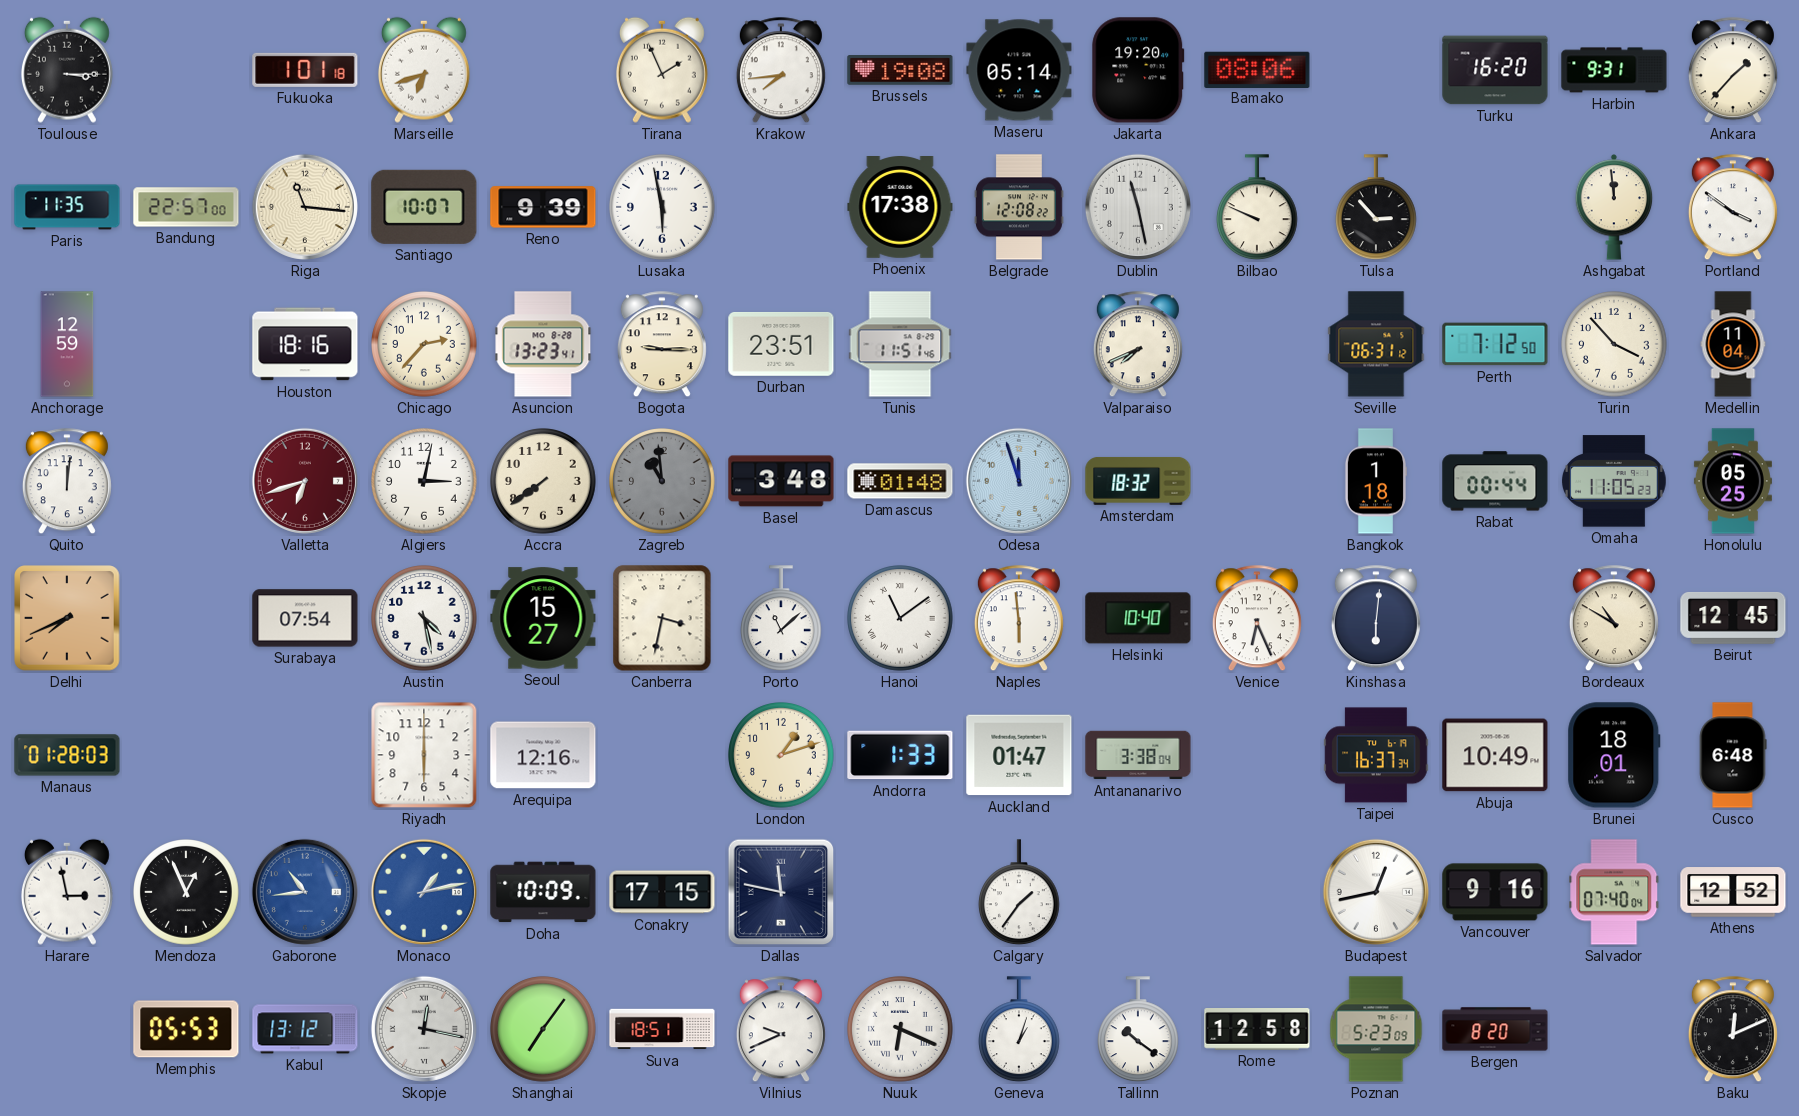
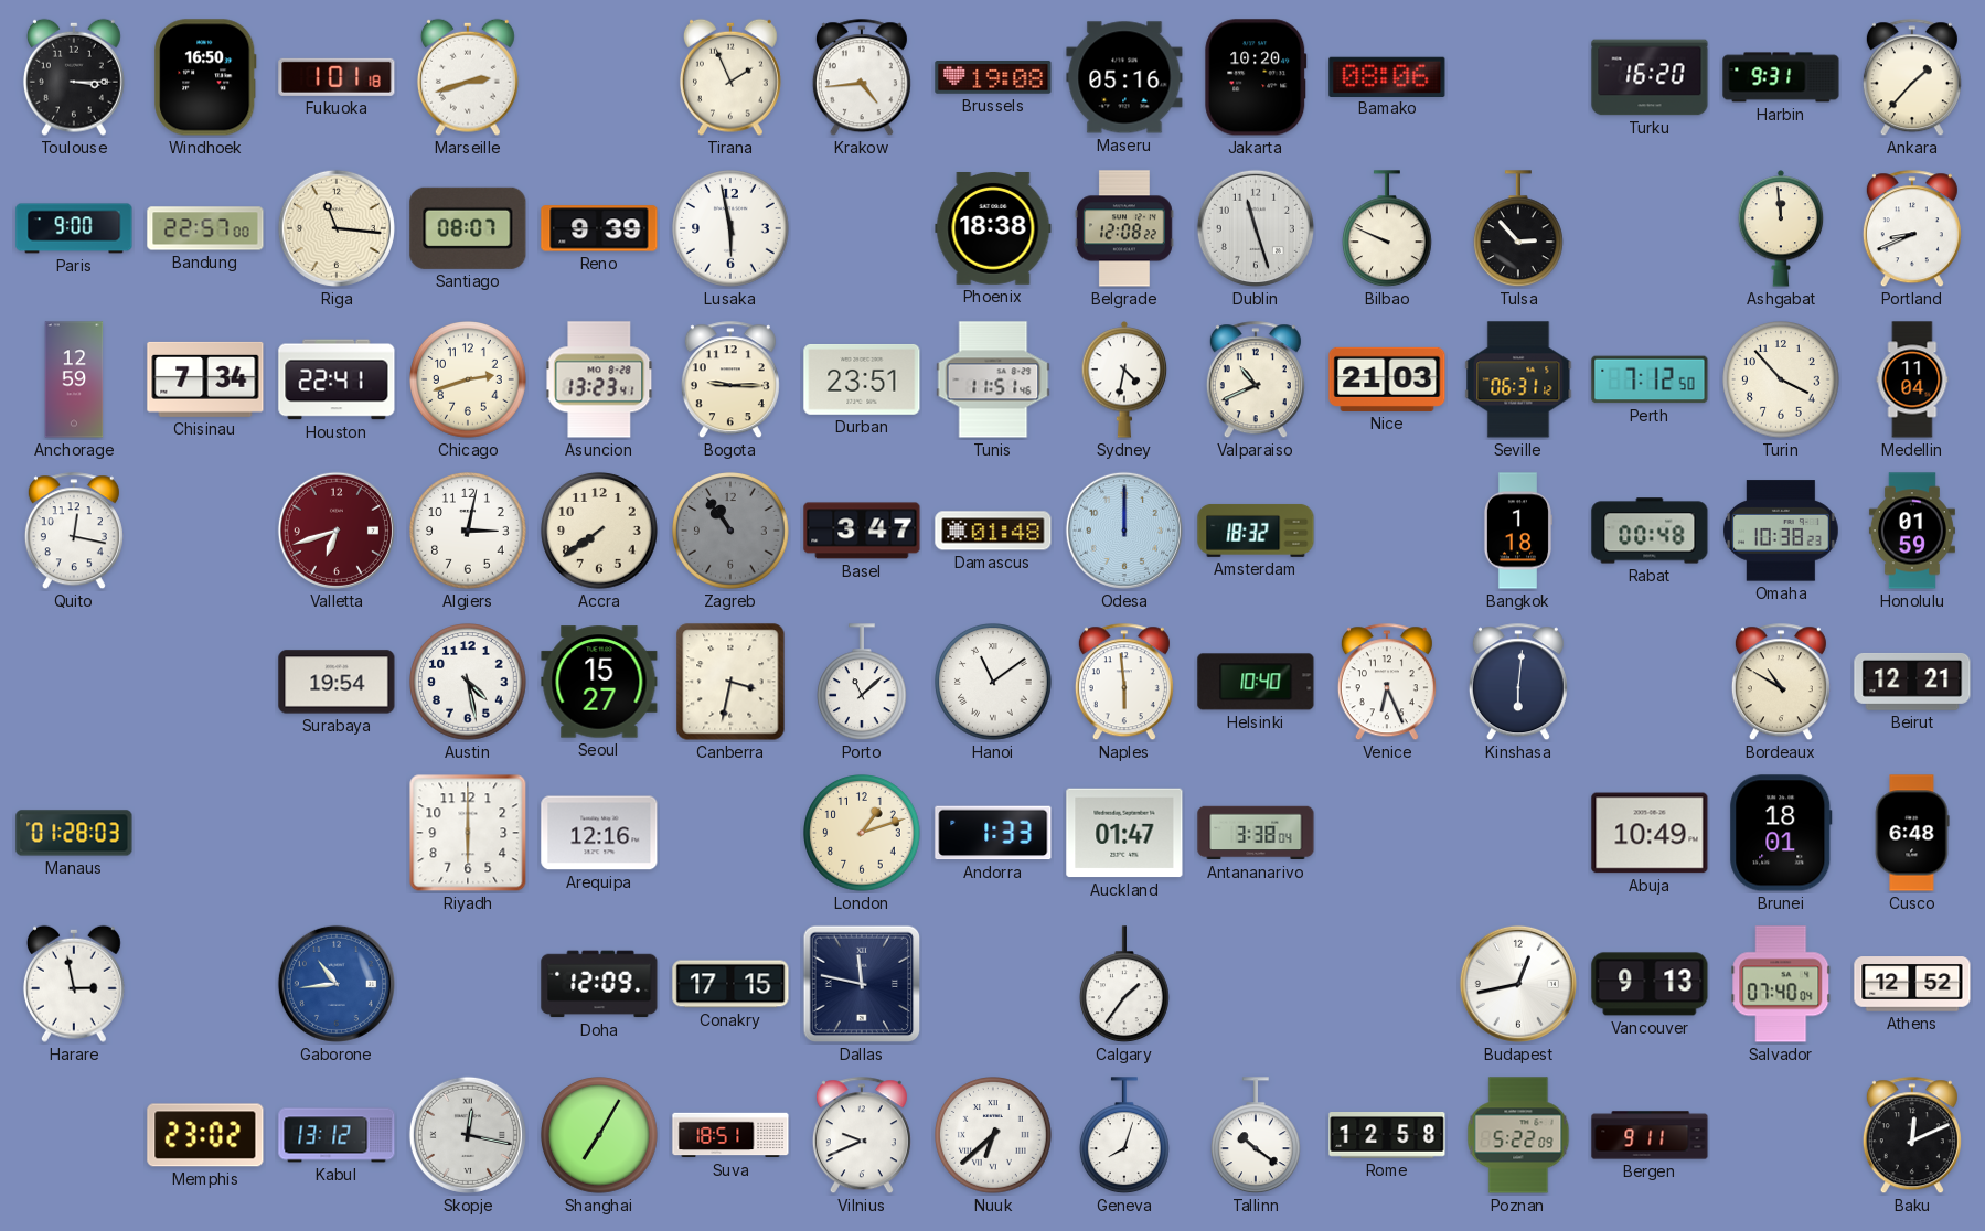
Windhoek: none -> 16:50
Marseille: 6:42 -> 2:42
Krakow: 7:44 -> 4:44
Maseru: 05:14 -> 05:16
Jakarta: 19:20 -> 10:20
Paris: 11:35 -> 9:00
Santiago: 10:07 -> 08:07
Phoenix: 17:38 -> 18:38
Dublin: 11:28 -> 11:27
Portland: 3:51 -> 8:41
Chisinau: none -> 7:34
Houston: 18:16 -> 22:41
Chicago: 2:37 -> 2:42
Sydney: none -> 4:32
Valparaiso: 7:41 -> 10:41
Nice: none -> 21:03
Quito: 12:01 -> 12:17
Zagreb: 10:59 -> 10:54
Basel: 3:48 -> 3:47
Odesa: 11:57 -> 12:00
Rabat: 00:44 -> 00:48
Omaha: 11:05 -> 10:38
Honolulu: 05:25 -> 01:59
Delhi: 7:41 -> none
Surabaya: 07:54 -> 19:54
Beirut: 12:45 -> 12:21
Taipei: 16:37 -> none
Mendoza: 12:56 -> none
Monaco: 1:13 -> none
Doha: 10:09 -> 12:09
Vancouver: 9:16 -> 9:13
Memphis: 05:53 -> 23:02
Shanghai: 7:06 -> 7:05
Nuuk: 6:19 -> 6:38
Geneva: 1:03 -> 8:03
Poznan: 5:23 -> 5:22
Bergen: 8:20 -> 9:11
